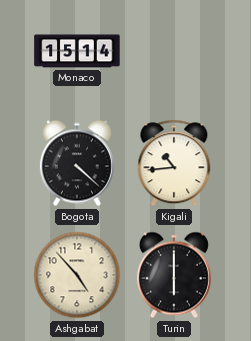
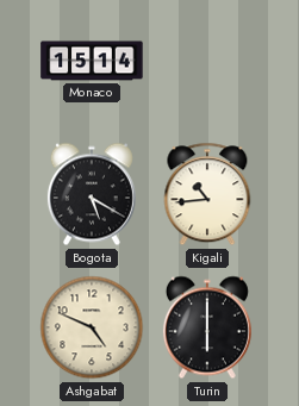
Bogota: 4:22 -> 5:20
Ashgabat: 4:53 -> 4:49
